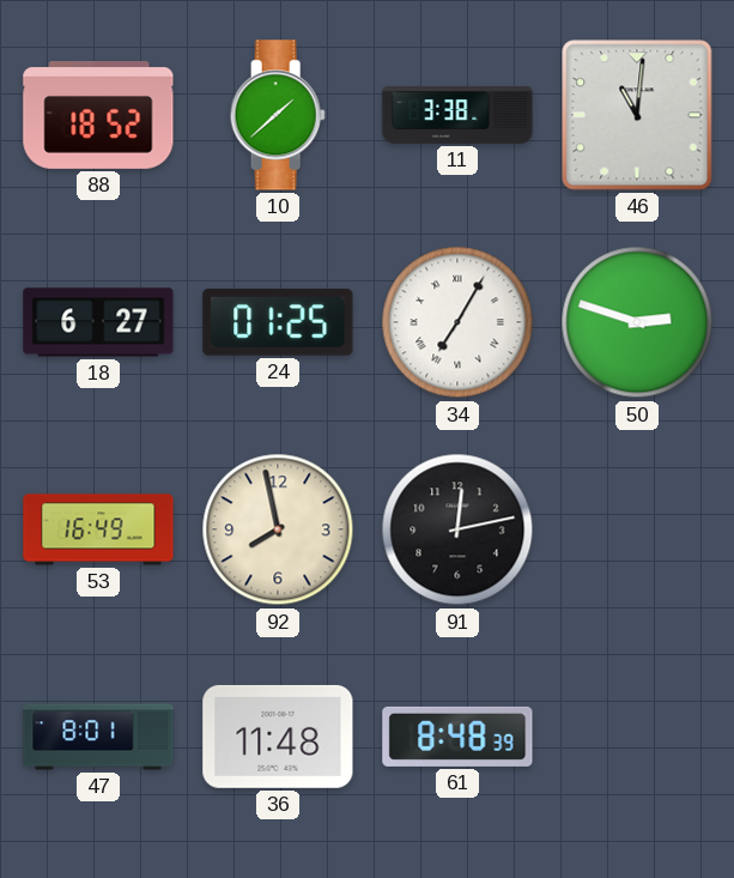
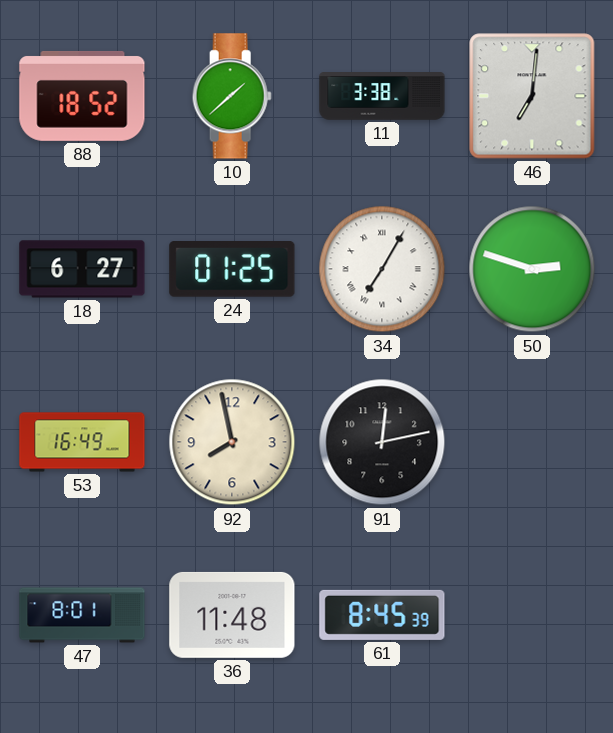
46: 11:01 -> 7:01
61: 8:48 -> 8:45
